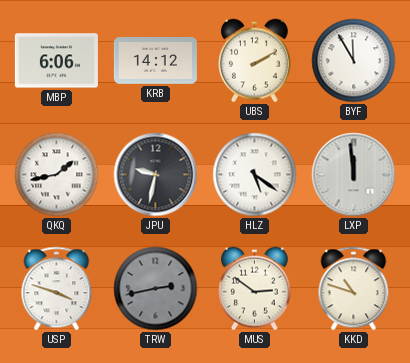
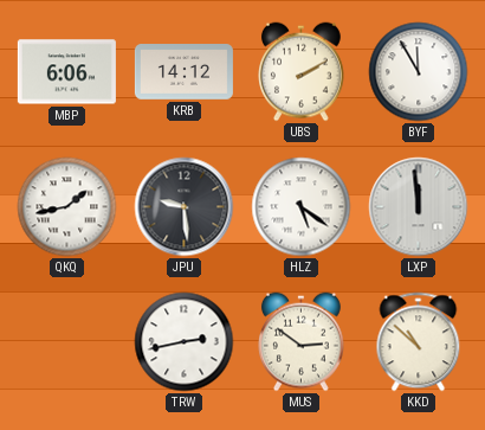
JPU: 9:32 -> 9:29
USP: 3:48 -> none
TRW dial: grey -> white
KKD: 10:48 -> 10:52
